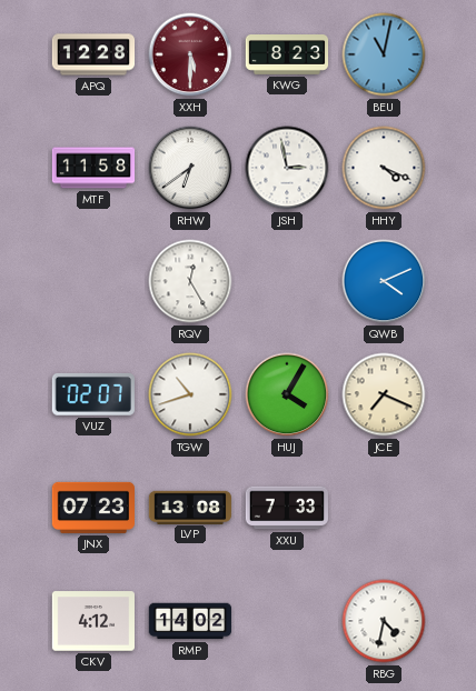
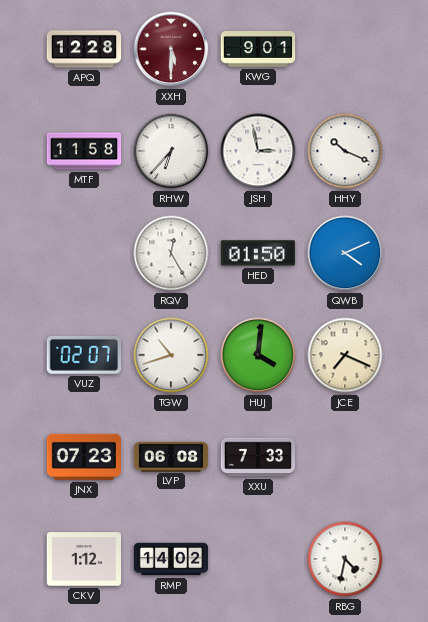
KWG: 8:23 -> 9:01
BEU: 11:02 -> none
RHW: 6:39 -> 6:37
HHY: 4:19 -> 10:19
HED: none -> 01:50
HUJ: 4:05 -> 4:01
LVP: 13:08 -> 06:08
CKV: 4:12 -> 1:12
